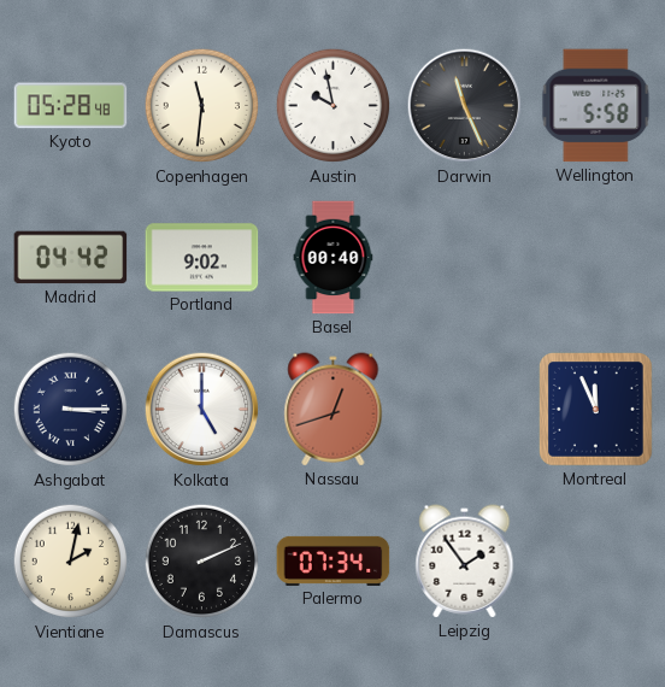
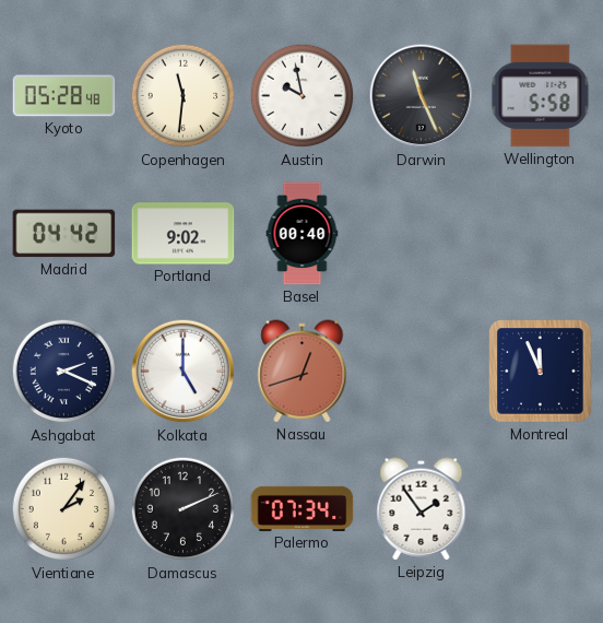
Ashgabat: 3:15 -> 2:19
Vientiane: 2:02 -> 2:06
